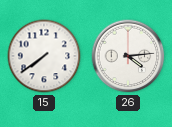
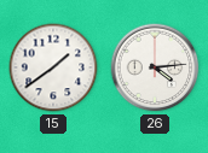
15: 7:39 -> 1:39
